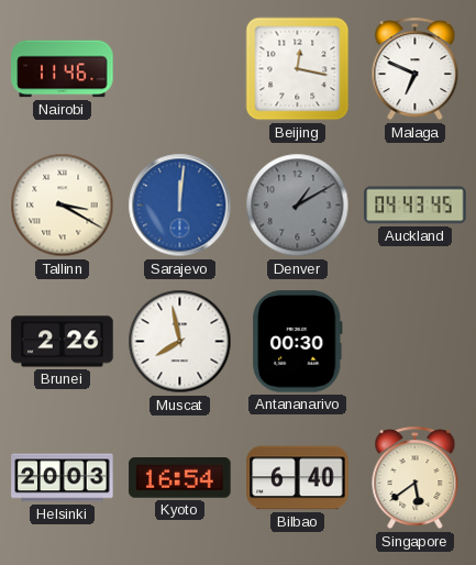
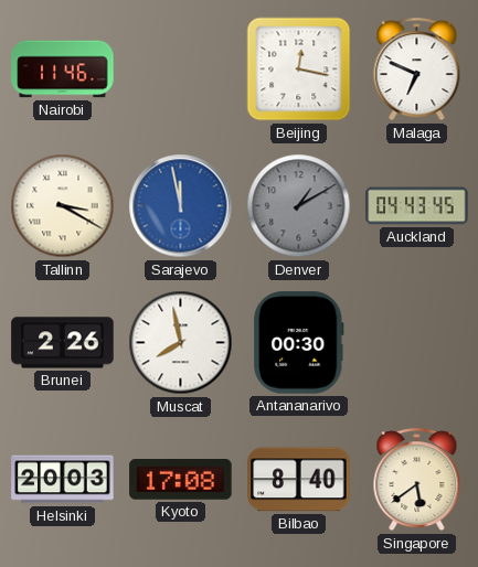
Sarajevo: 12:01 -> 11:58
Kyoto: 16:54 -> 17:08
Bilbao: 6:40 -> 8:40
